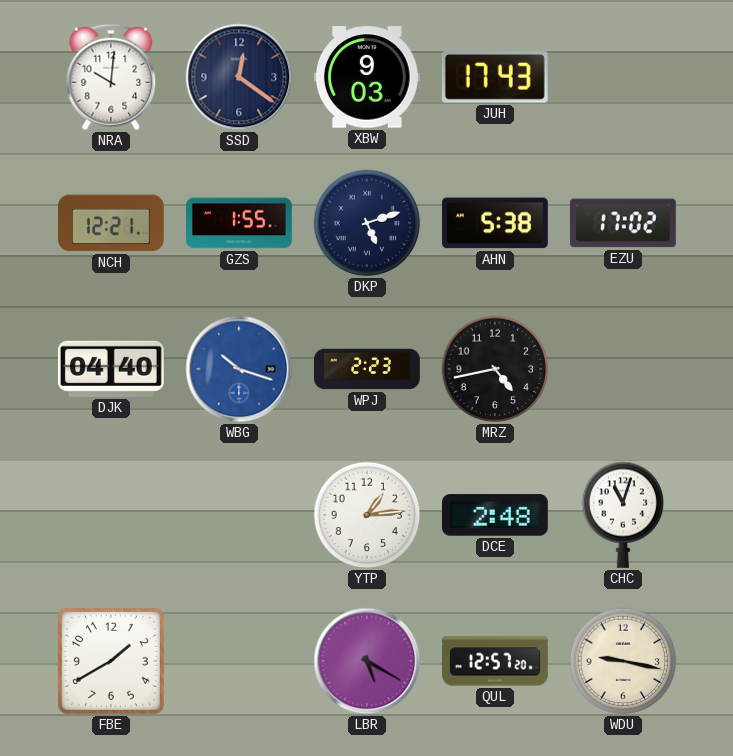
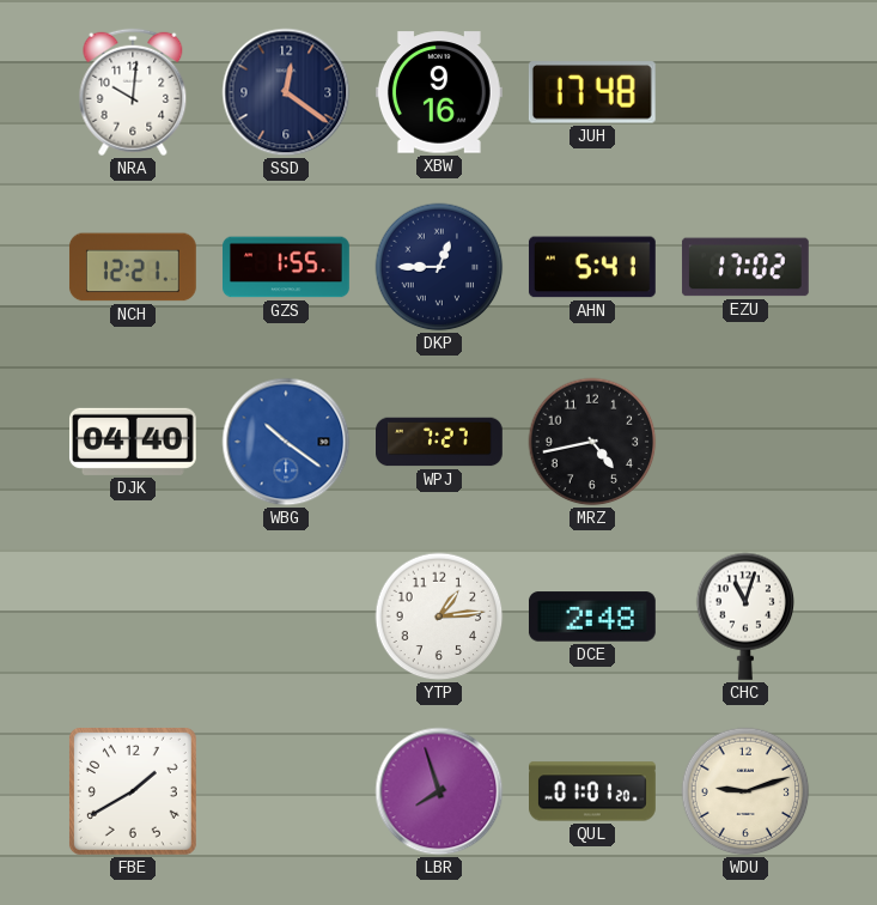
XBW: 9:03 -> 9:16
JUH: 17:43 -> 17:48
DKP: 5:12 -> 12:45
AHN: 5:38 -> 5:41
WBG: 10:18 -> 10:21
WPJ: 2:23 -> 7:27
LBR: 5:20 -> 7:57
QUL: 12:57 -> 01:01
WDU: 9:17 -> 9:12
